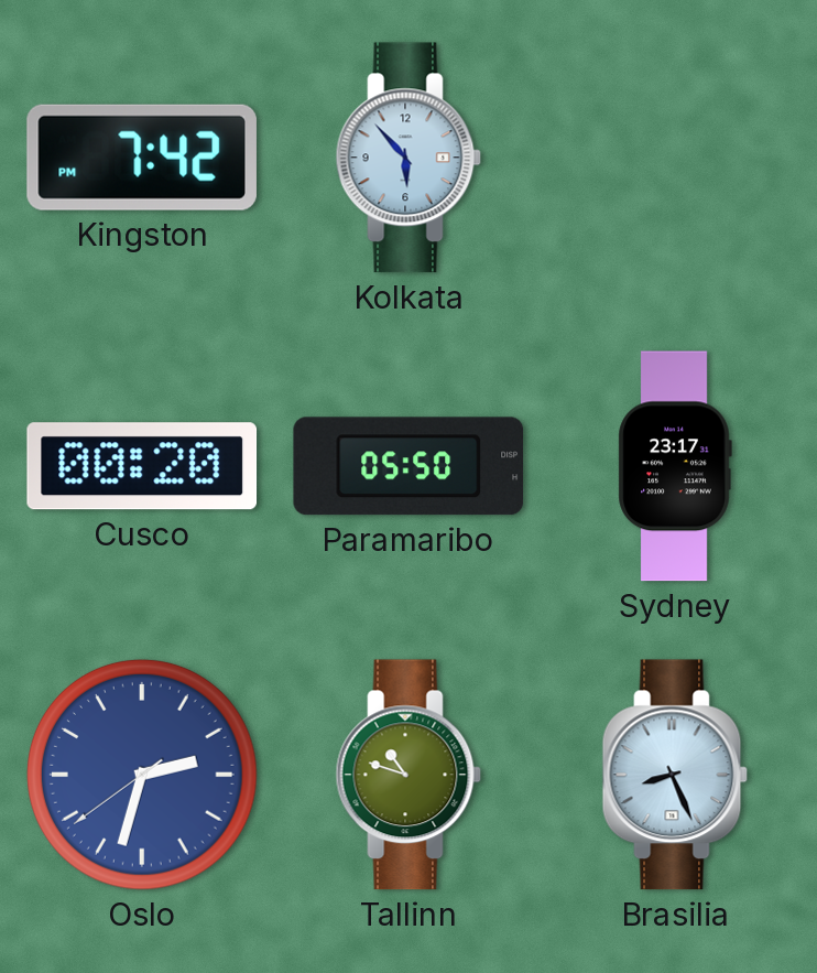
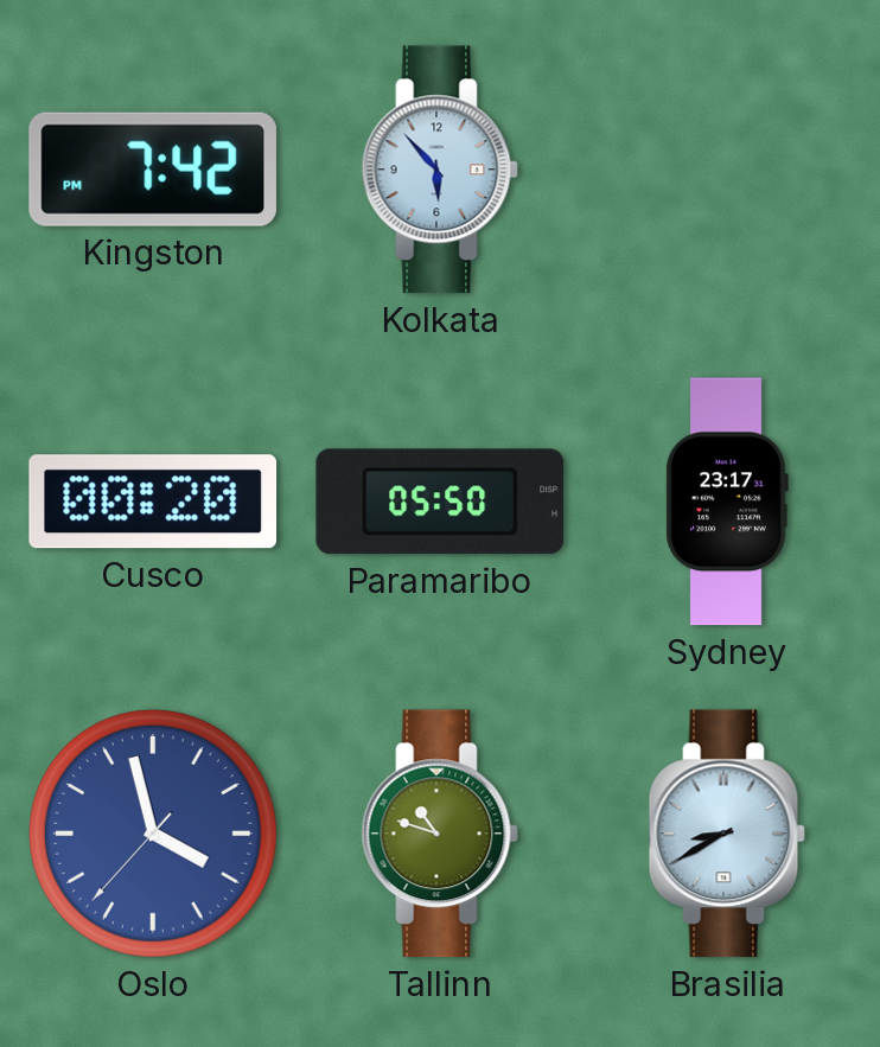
Oslo: 2:32 -> 3:57
Brasilia: 8:26 -> 8:40
